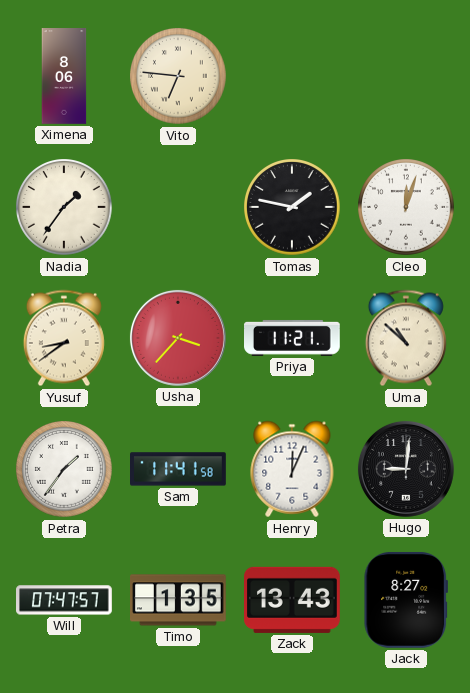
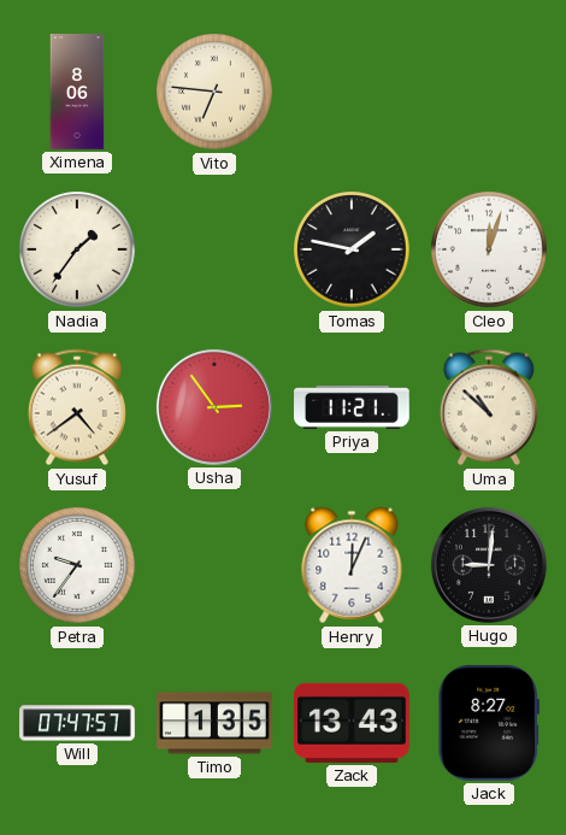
Yusuf: 8:39 -> 4:39
Usha: 3:37 -> 2:54
Petra: 1:36 -> 9:36
Sam: 11:41 -> none
